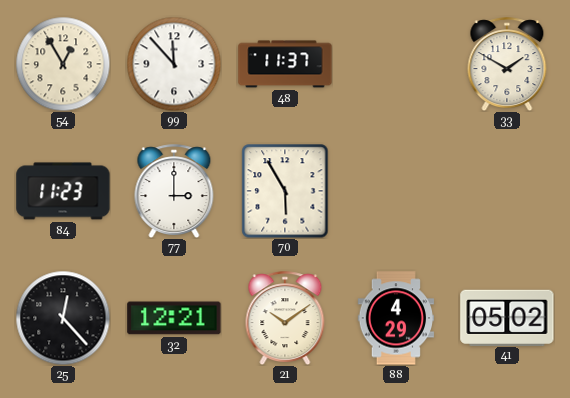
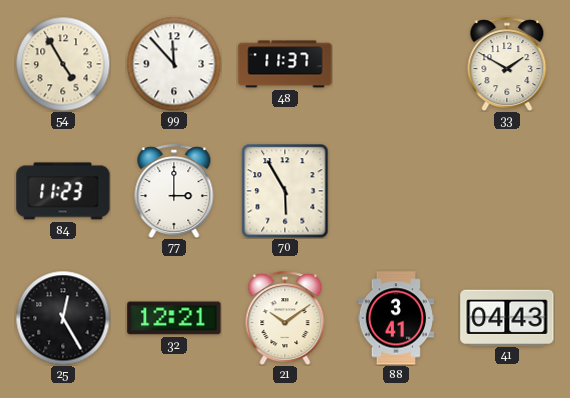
54: 12:55 -> 4:55
25: 12:23 -> 12:25
88: 4:29 -> 3:41
41: 05:02 -> 04:43
